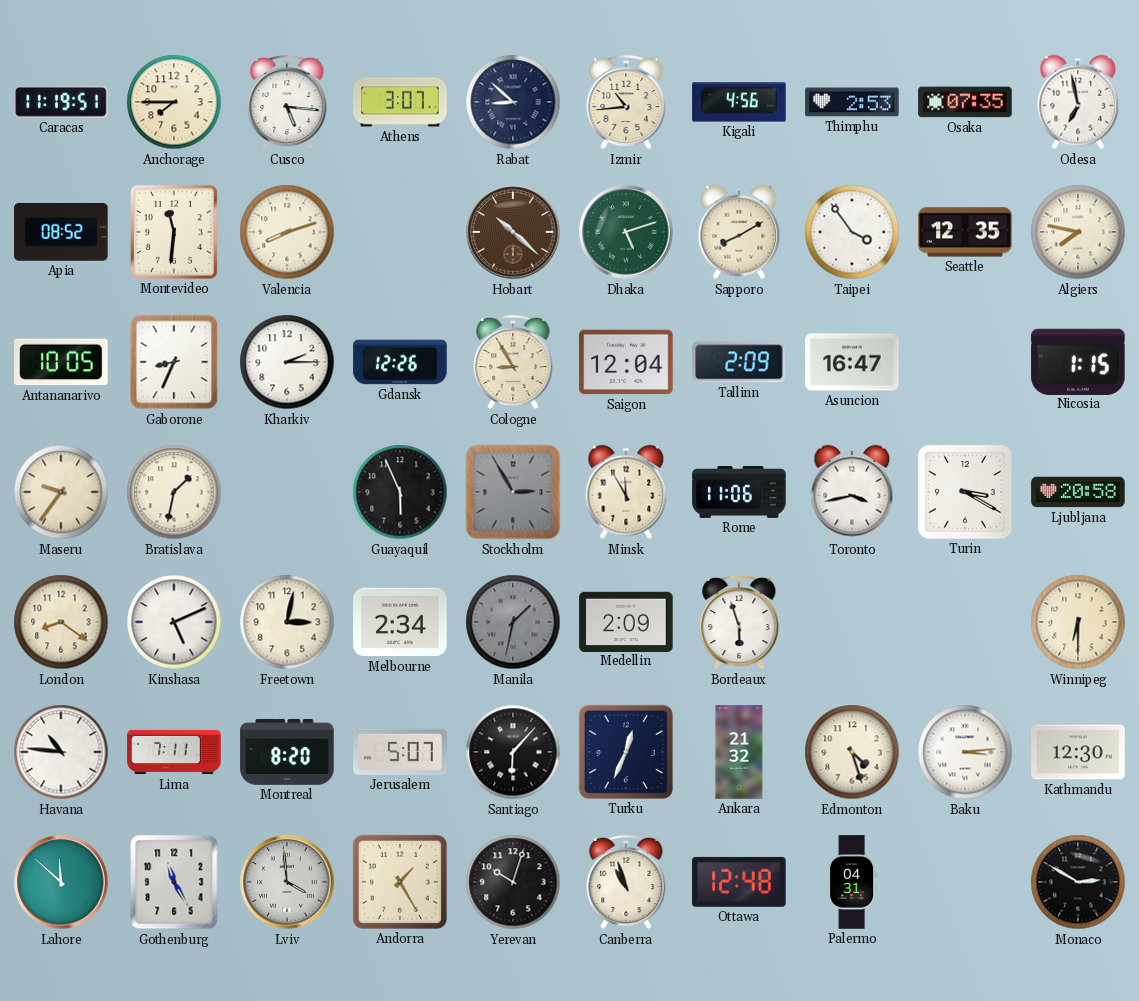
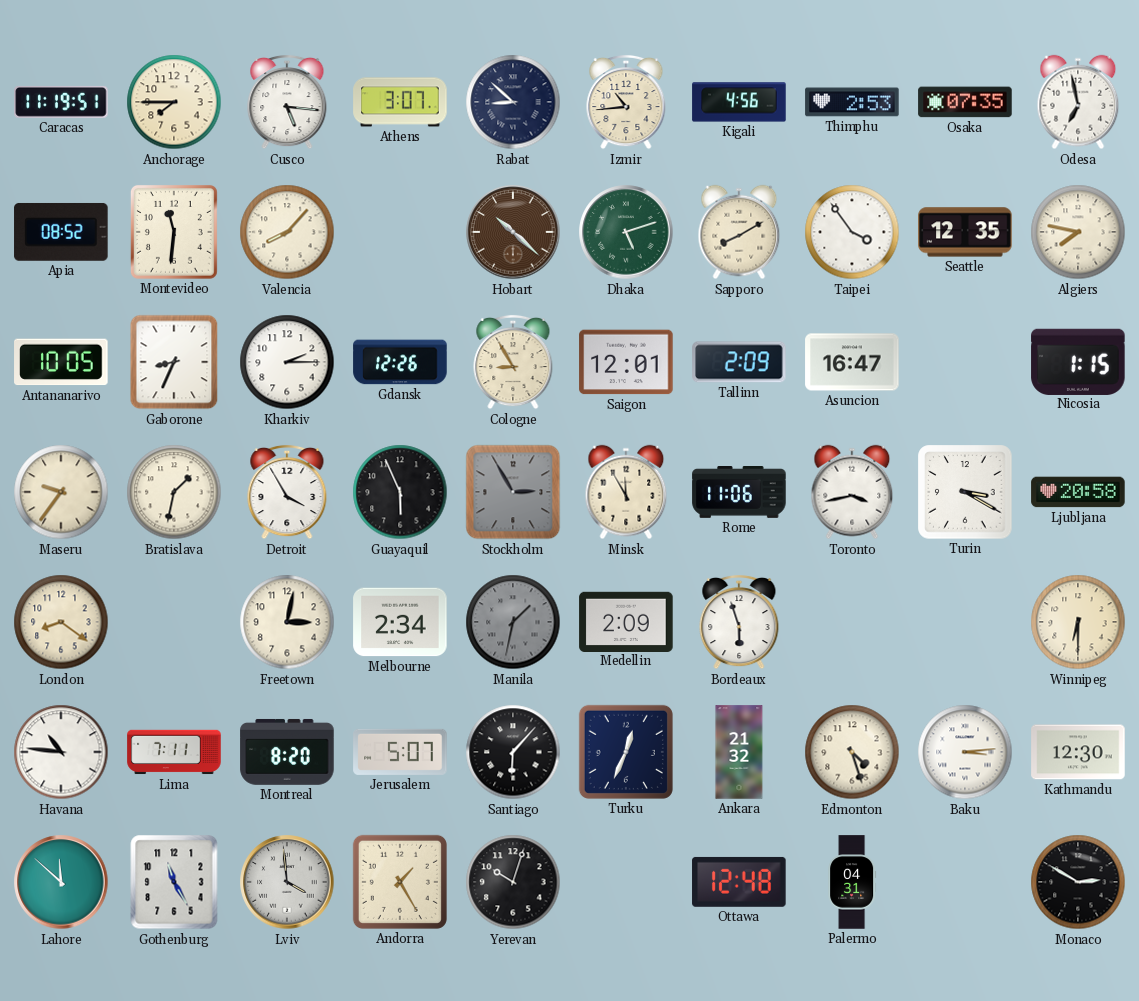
Valencia: 8:12 -> 8:07
Saigon: 12:04 -> 12:01
Detroit: none -> 3:55
Kinshasa: 5:11 -> none
Canberra: 10:57 -> none
